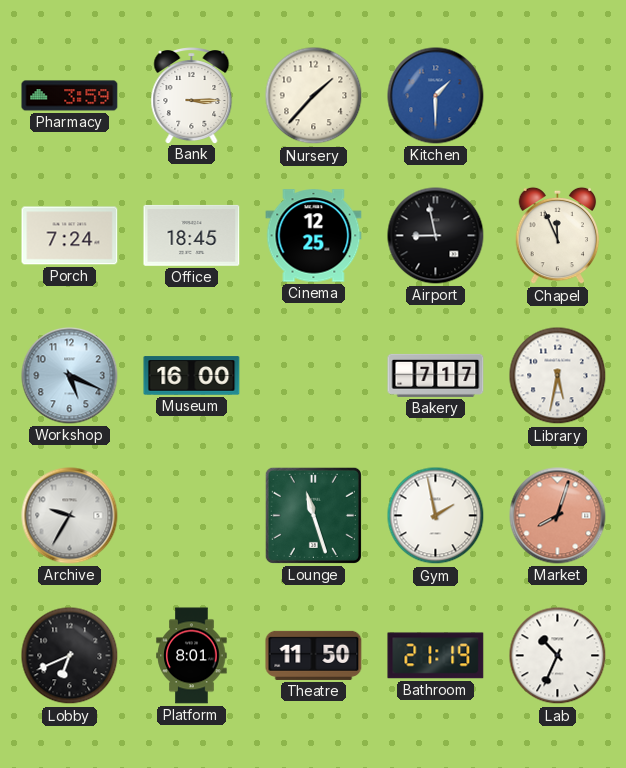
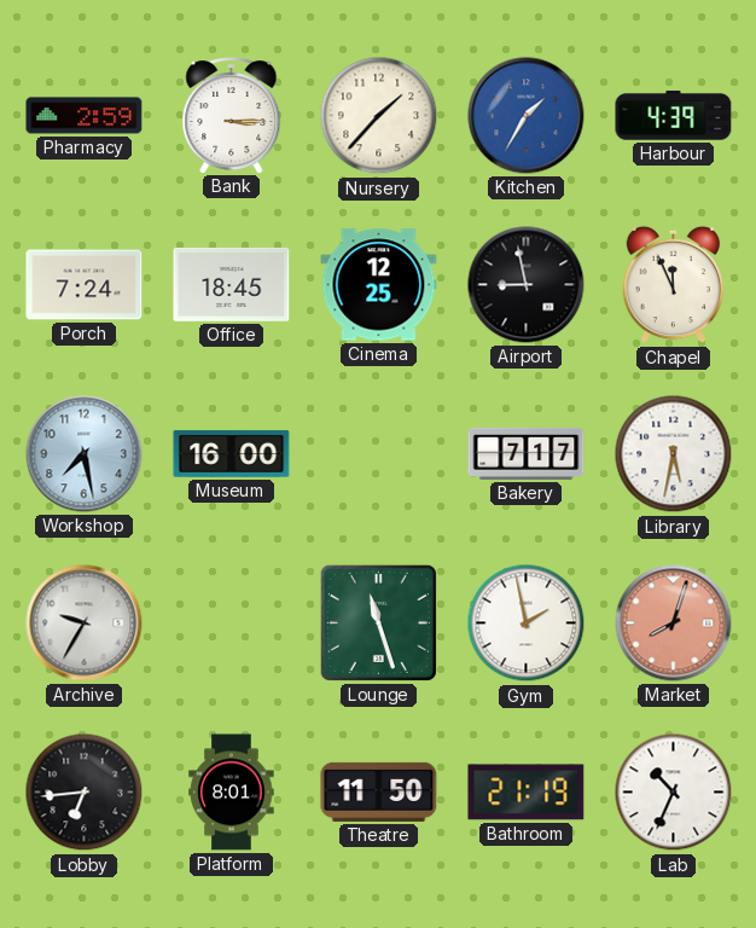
Pharmacy: 3:59 -> 2:59
Kitchen: 1:30 -> 1:35
Harbour: none -> 4:39
Workshop: 5:19 -> 7:28
Lobby: 6:41 -> 6:44
